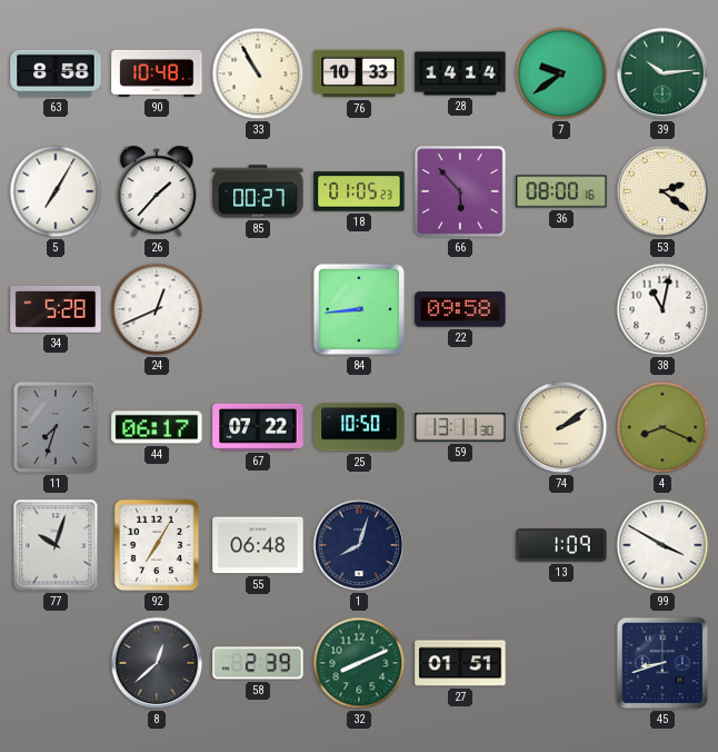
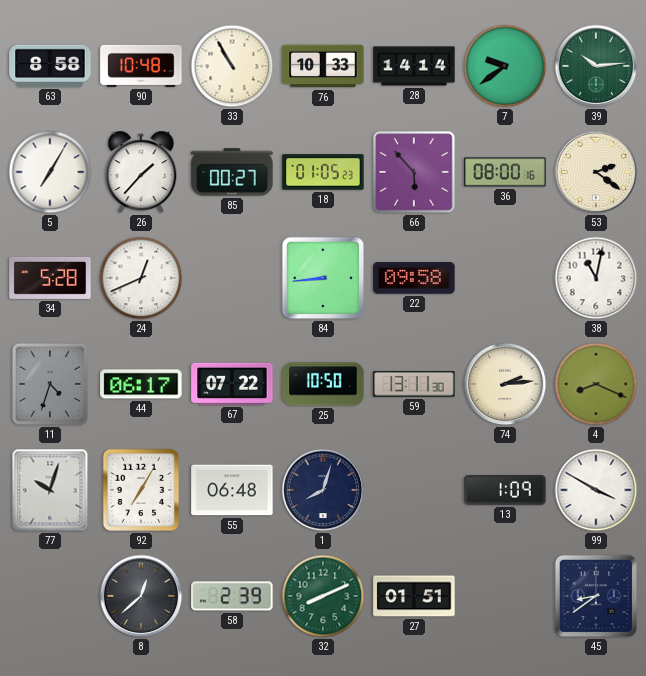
11: 7:33 -> 4:33
74: 2:09 -> 2:14
45: 8:42 -> 8:39
